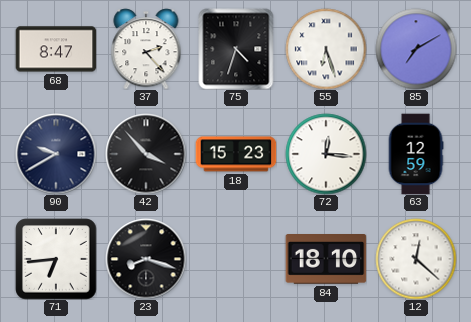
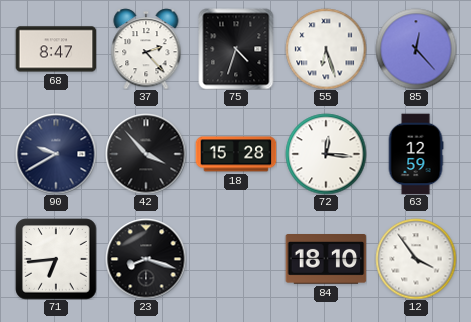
85: 7:10 -> 12:23
18: 15:23 -> 15:28
12: 12:22 -> 3:54
